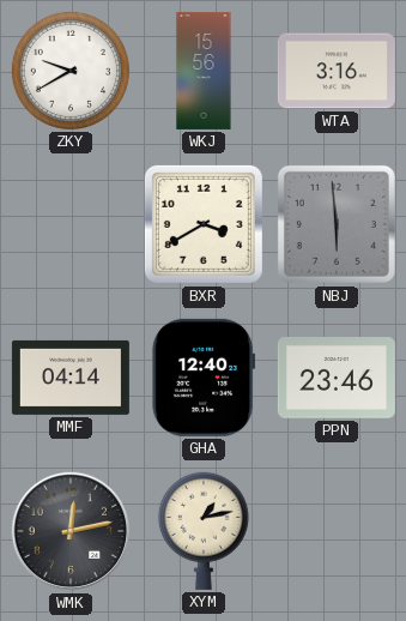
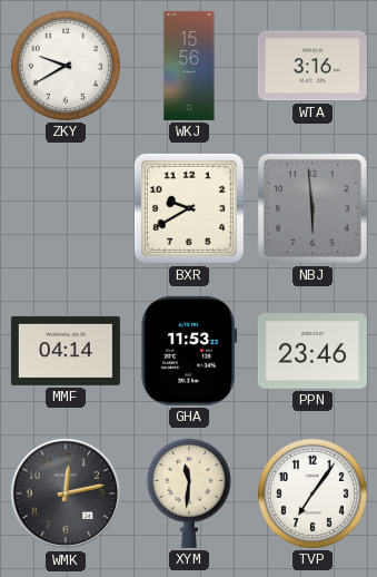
BXR: 3:40 -> 9:40
GHA: 12:40 -> 11:53
XYM: 1:13 -> 11:31
TVP: none -> 7:06
